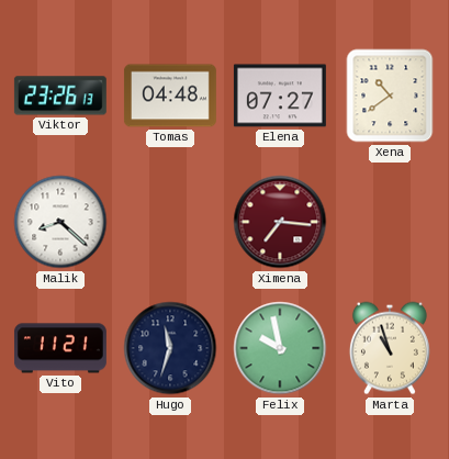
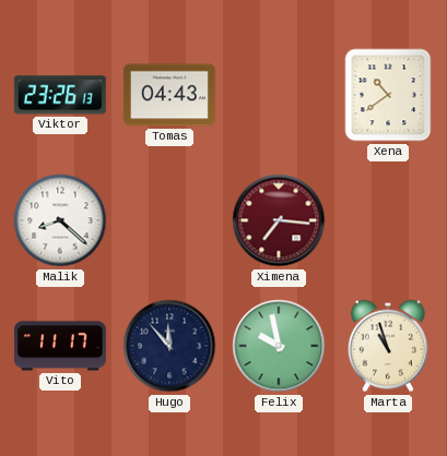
Tomas: 04:48 -> 04:43
Elena: 07:27 -> none
Vito: 11:21 -> 11:17
Hugo: 11:33 -> 11:53
